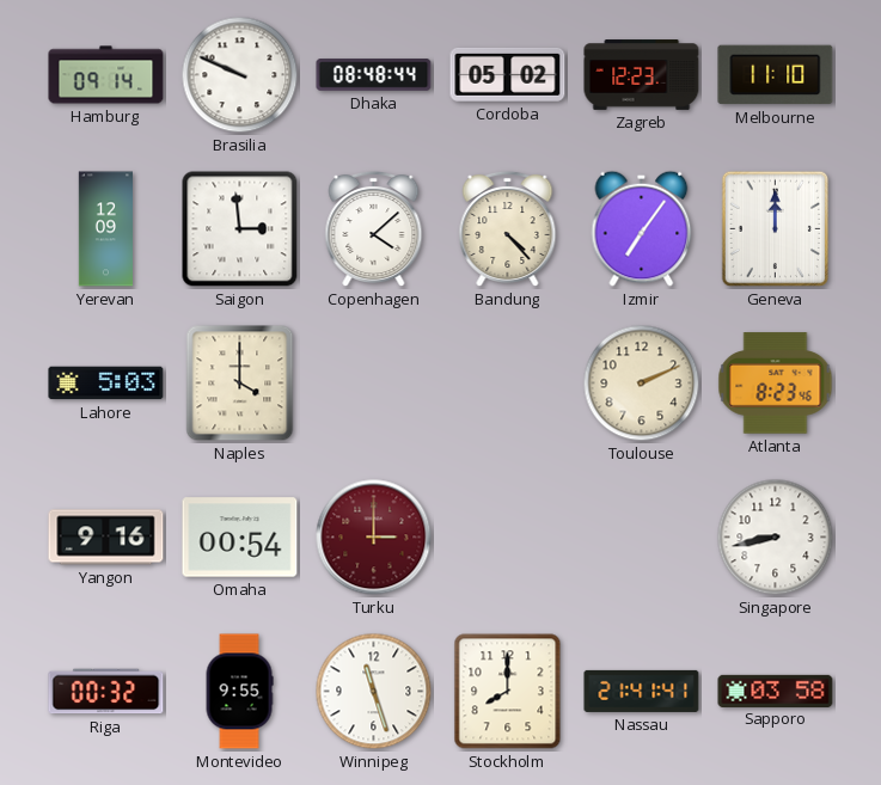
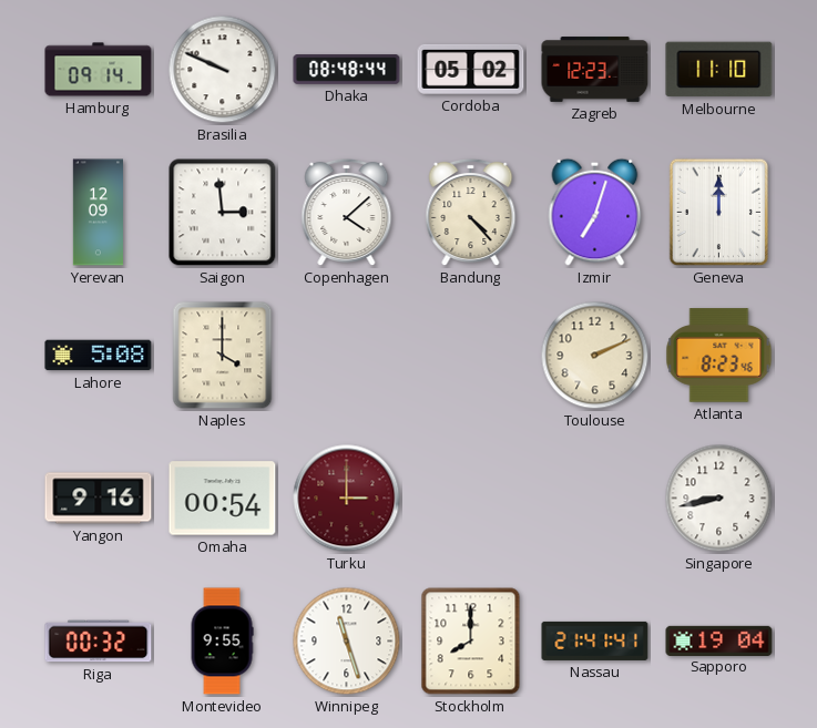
Izmir: 7:06 -> 7:03
Lahore: 5:03 -> 5:08
Sapporo: 03:58 -> 19:04
